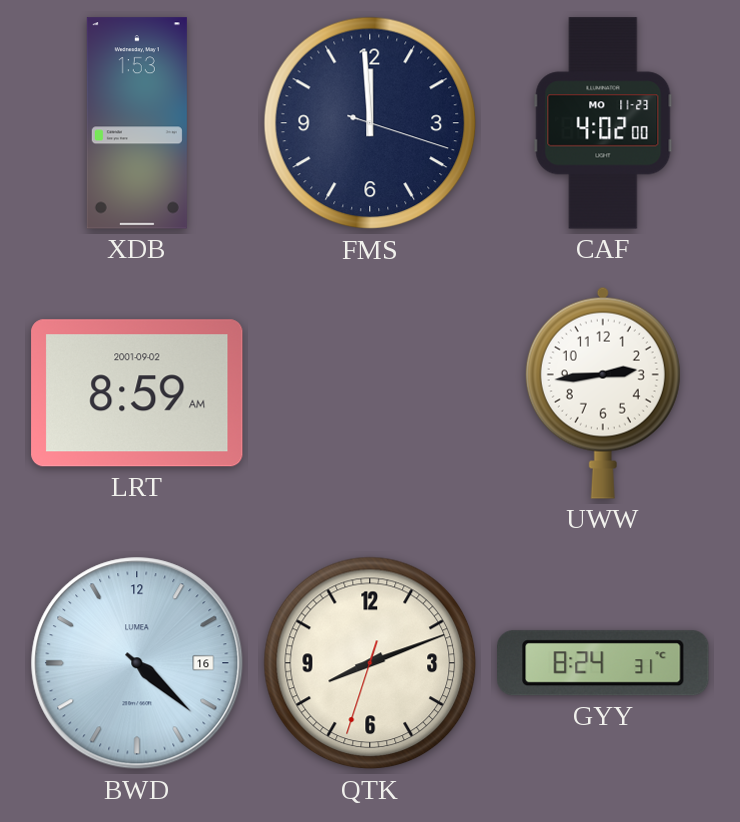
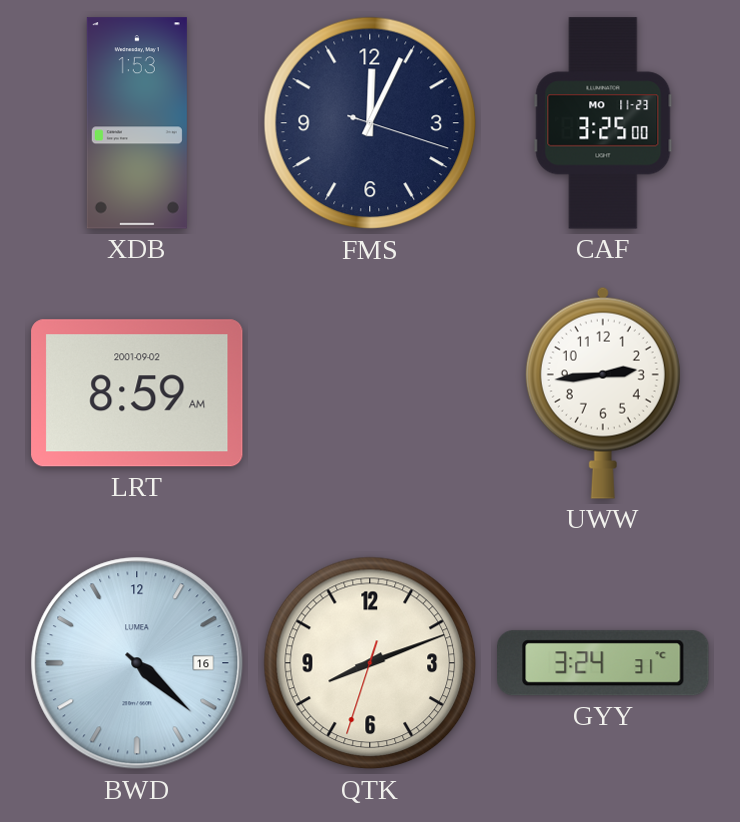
FMS: 11:59 -> 12:04
CAF: 4:02 -> 3:25
GYY: 8:24 -> 3:24
